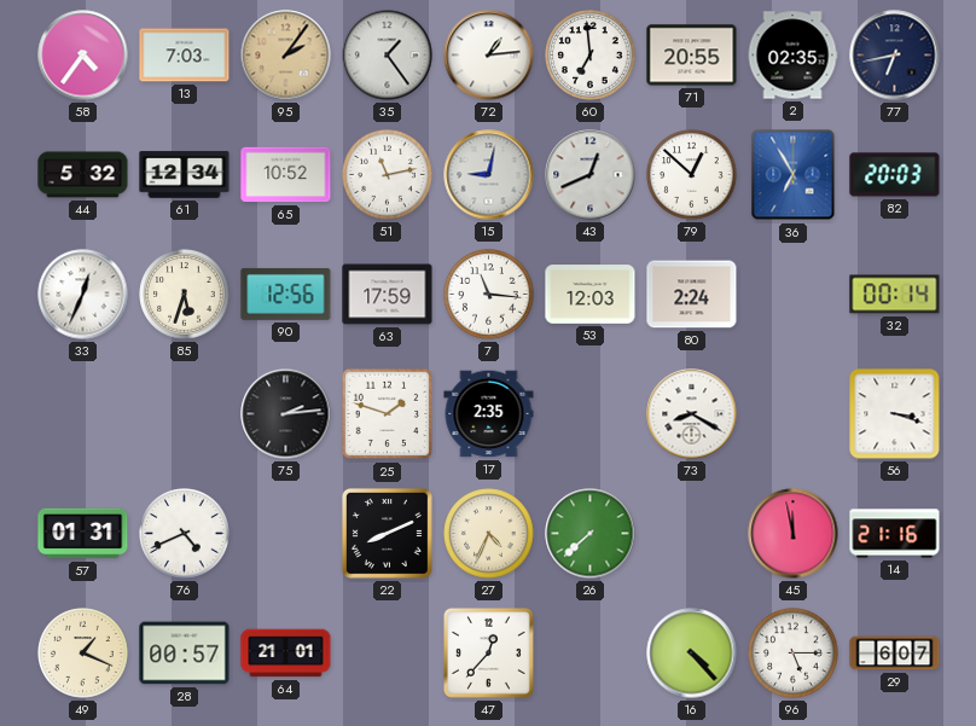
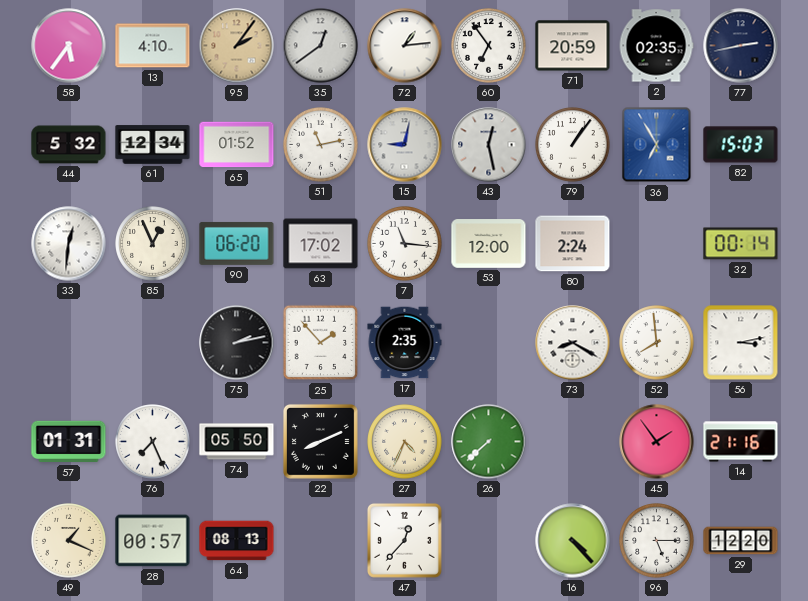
58: 4:36 -> 5:36
13: 7:03 -> 4:10
35: 1:24 -> 12:39
60: 6:59 -> 6:54
71: 20:55 -> 20:59
77: 6:43 -> 2:43
65: 10:52 -> 01:52
43: 12:41 -> 12:28
79: 12:52 -> 1:06
82: 20:03 -> 15:03
33: 12:34 -> 12:31
85: 5:33 -> 12:56
90: 12:56 -> 06:20
63: 17:59 -> 17:02
53: 12:03 -> 12:00
75: 2:14 -> 2:13
25: 1:48 -> 1:53
52: none -> 7:59
56: 3:18 -> 3:13
76: 4:41 -> 7:26
74: none -> 05:50
45: 11:58 -> 1:54
64: 21:01 -> 08:13
29: 6:07 -> 12:20
